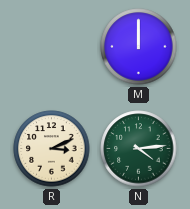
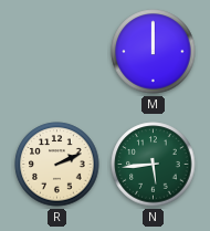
R: 3:11 -> 2:11
N: 4:14 -> 5:44
